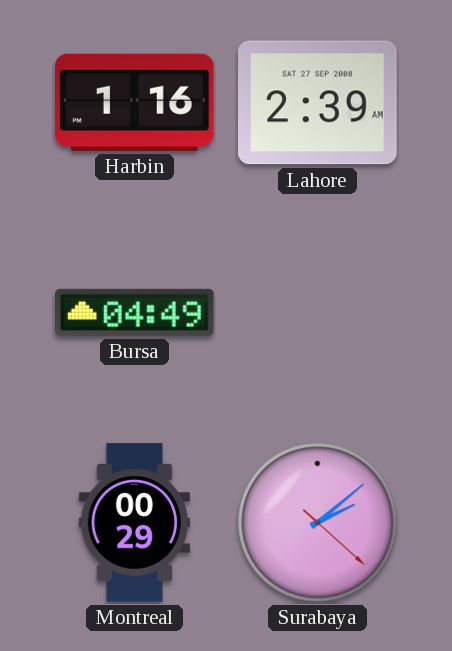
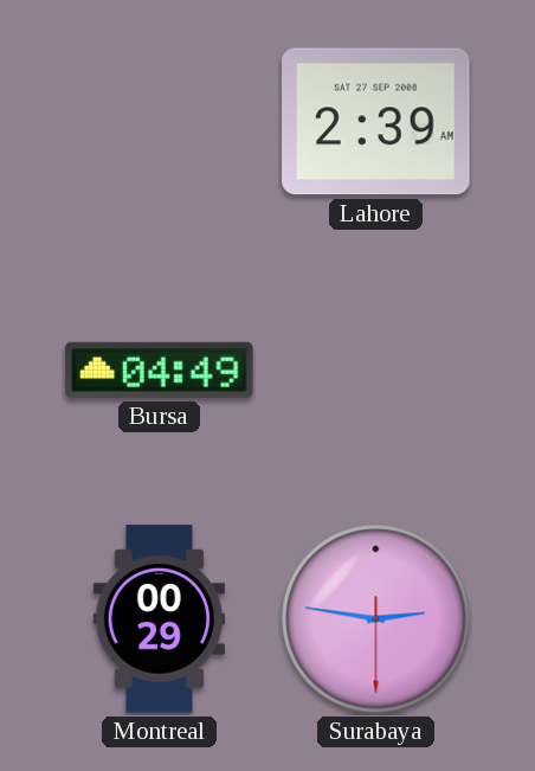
Harbin: 1:16 -> none
Surabaya: 2:08 -> 2:46
